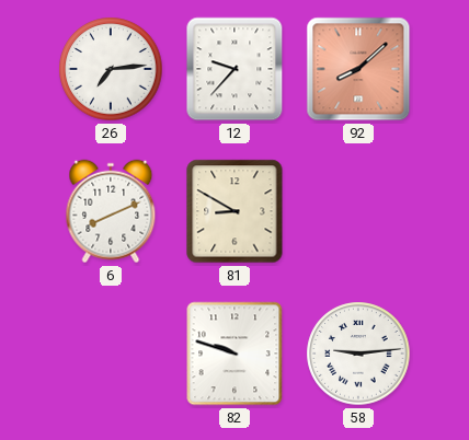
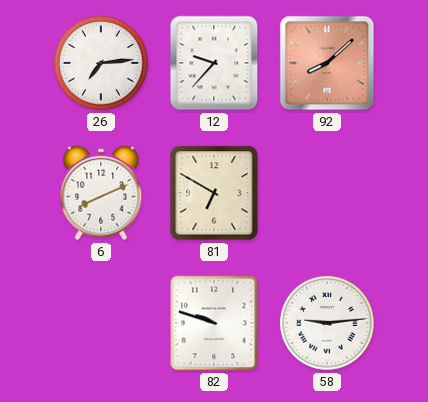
81: 8:50 -> 6:50
